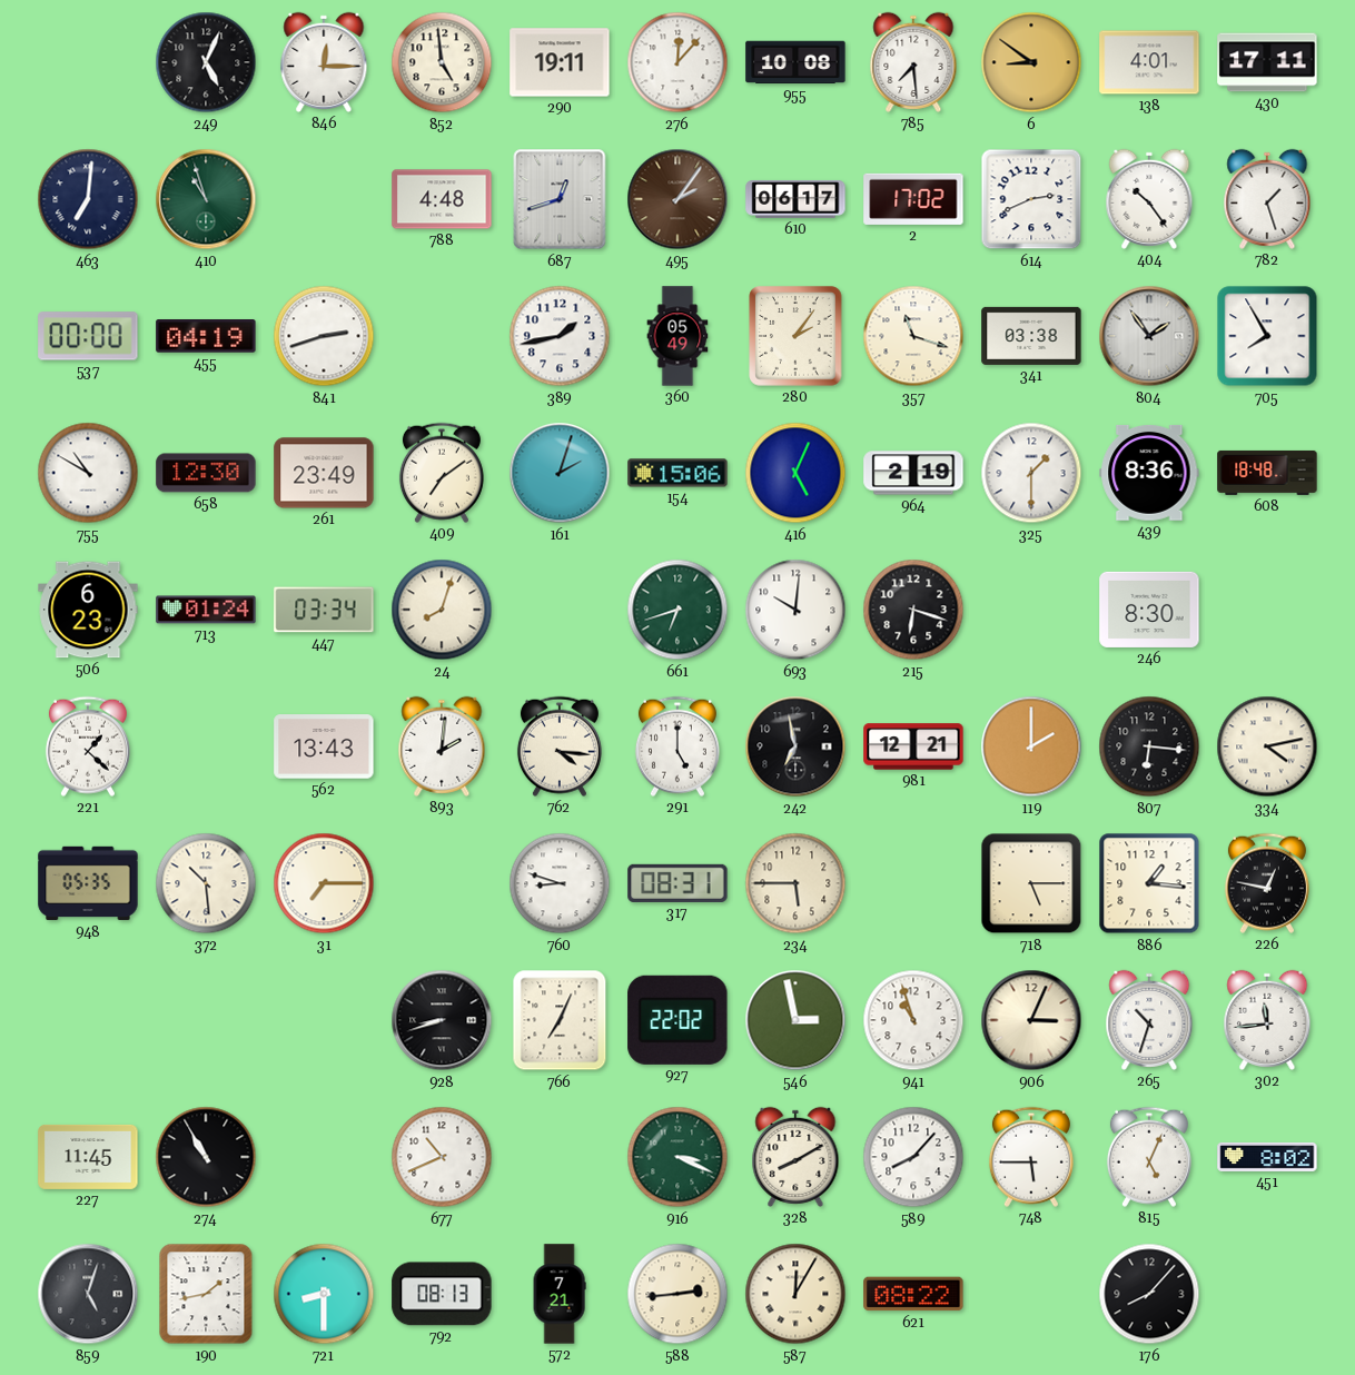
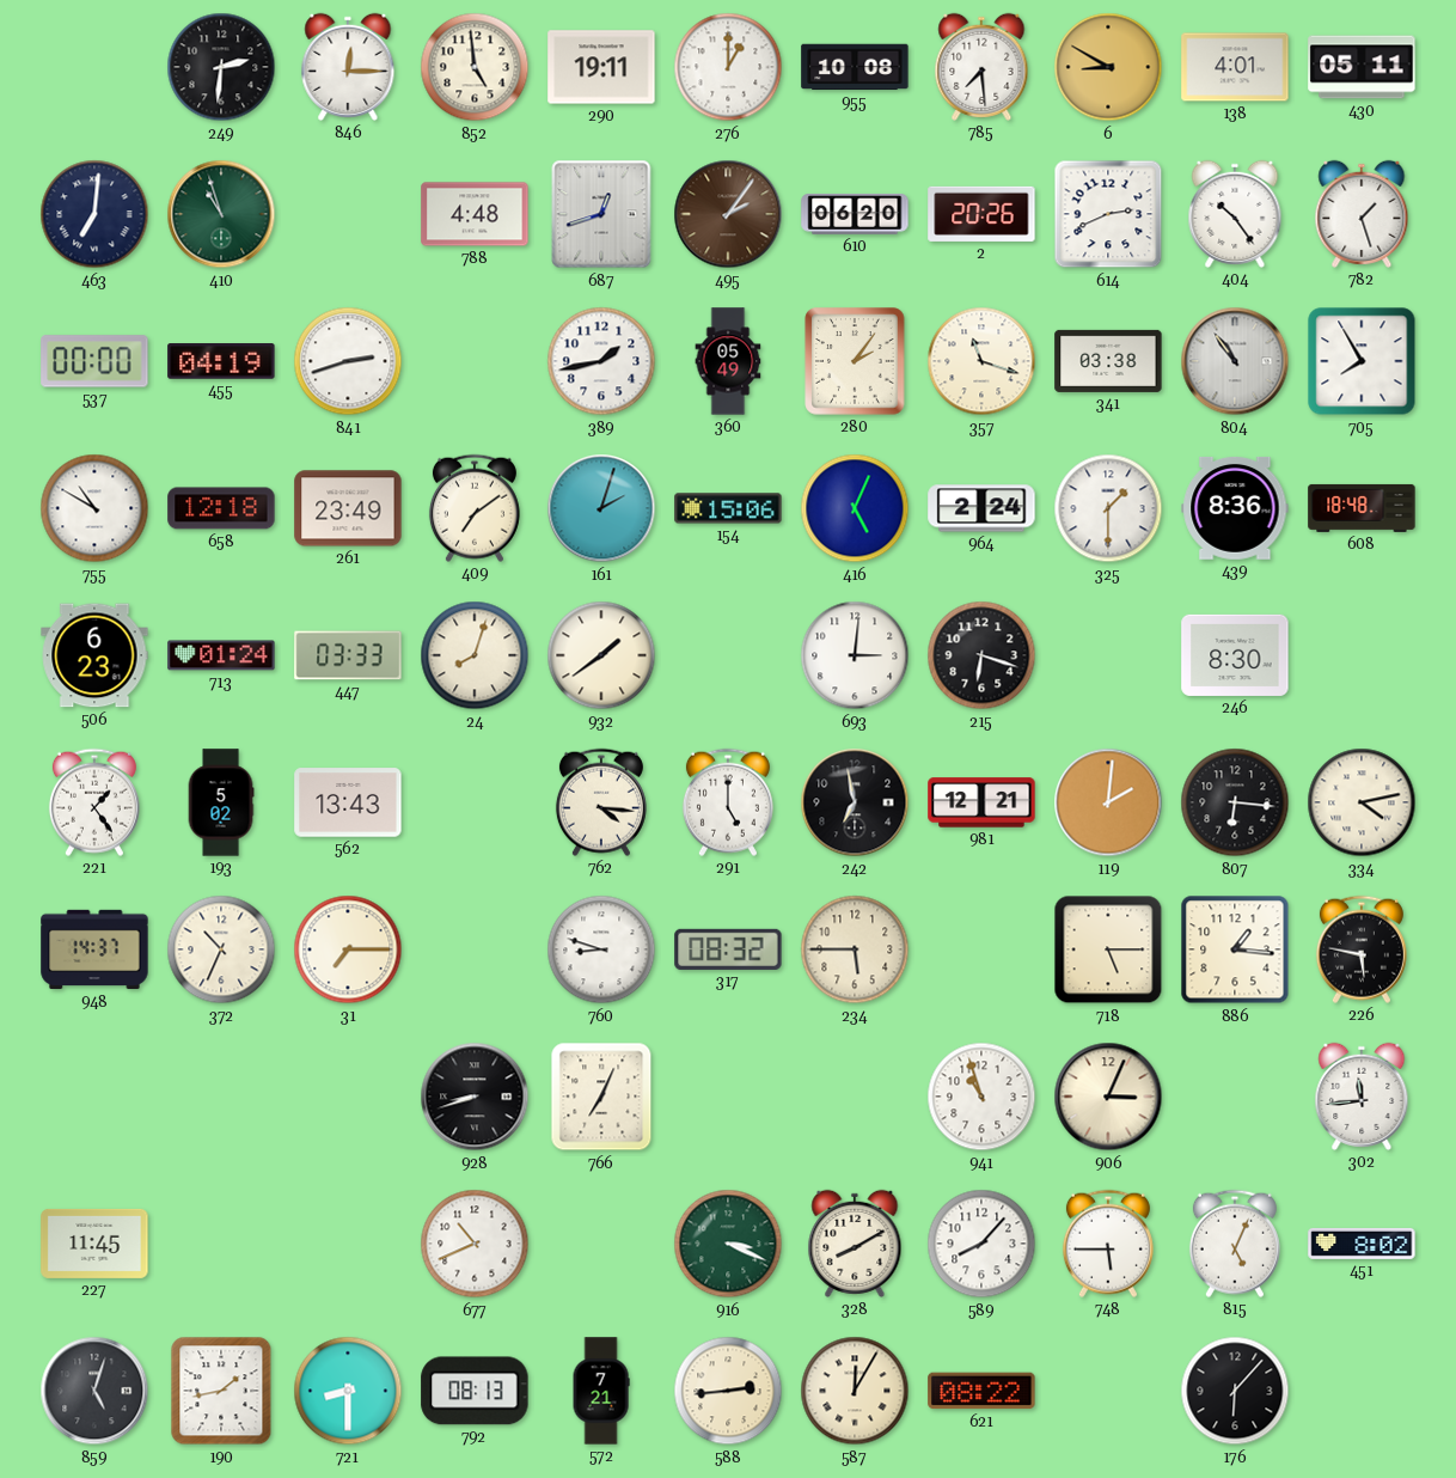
249: 5:04 -> 2:31
276: 12:07 -> 1:00
6: 8:51 -> 8:50
430: 17:11 -> 05:11
610: 06:17 -> 06:20
2: 17:02 -> 20:26
804: 1:54 -> 10:54
658: 12:30 -> 12:18
964: 2:19 -> 2:24
447: 03:34 -> 03:33
932: none -> 1:39
661: 6:42 -> none
693: 10:01 -> 3:01
221: 1:22 -> 1:24
193: none -> 5:02
893: 2:01 -> none
119: 2:00 -> 2:01
948: 05:35 -> 14:37
372: 10:29 -> 10:34
317: 08:31 -> 08:32
226: 12:47 -> 5:47
927: 22:02 -> none
546: 2:58 -> none
265: 10:33 -> none
274: 10:55 -> none
176: 8:07 -> 6:07
